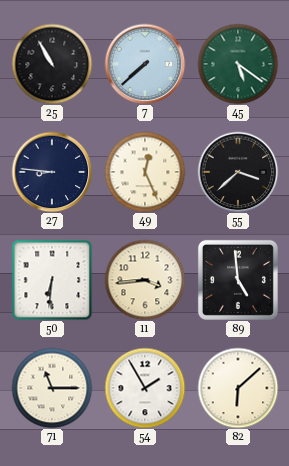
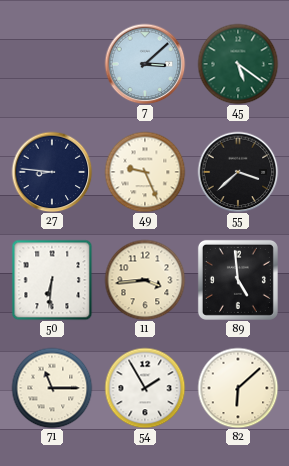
25: 10:55 -> none
7: 7:38 -> 3:08
49: 12:26 -> 9:26
